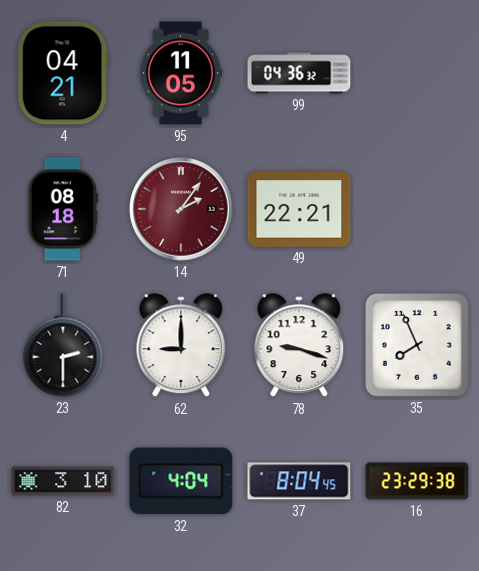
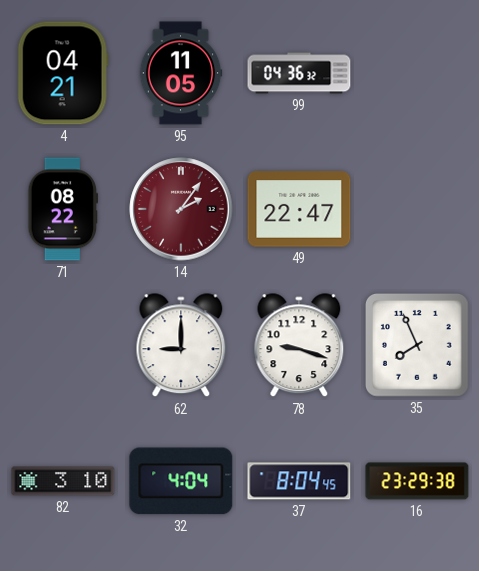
71: 08:18 -> 08:22
49: 22:21 -> 22:47
23: 2:30 -> none
